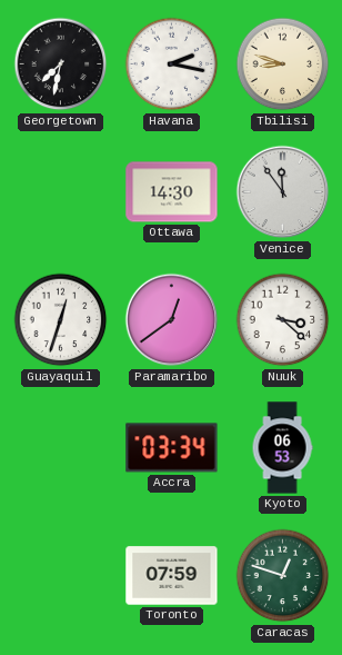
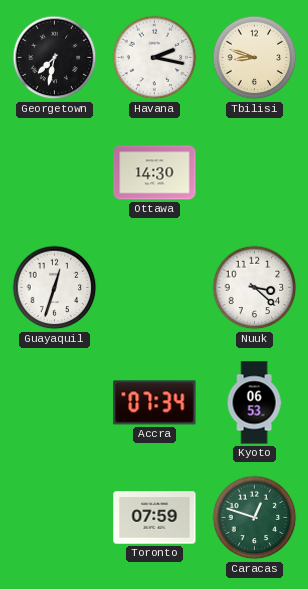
Venice: 11:54 -> none
Paramaribo: 12:39 -> none
Accra: 03:34 -> 07:34
